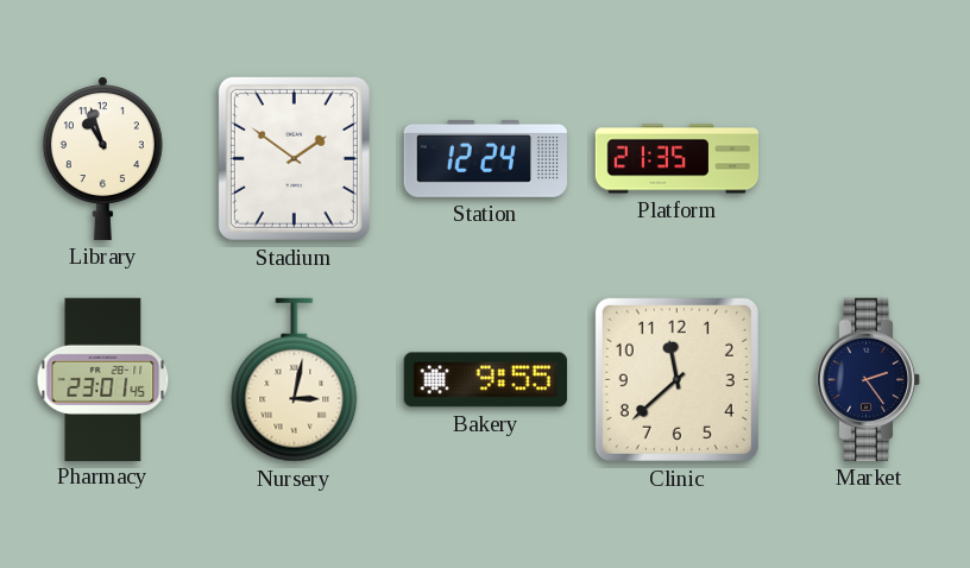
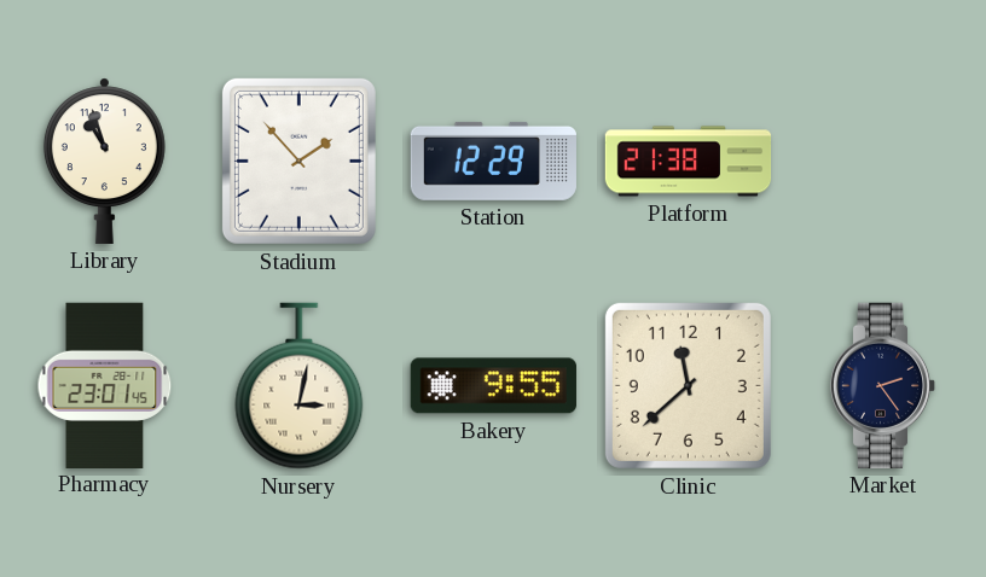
Stadium: 1:51 -> 1:53
Station: 12:24 -> 12:29
Platform: 21:35 -> 21:38
